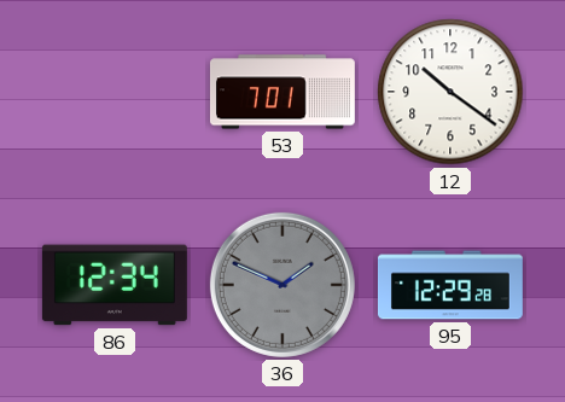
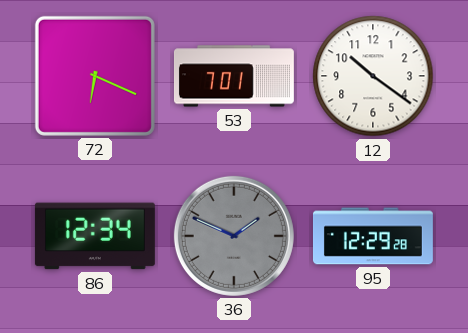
72: none -> 6:19
